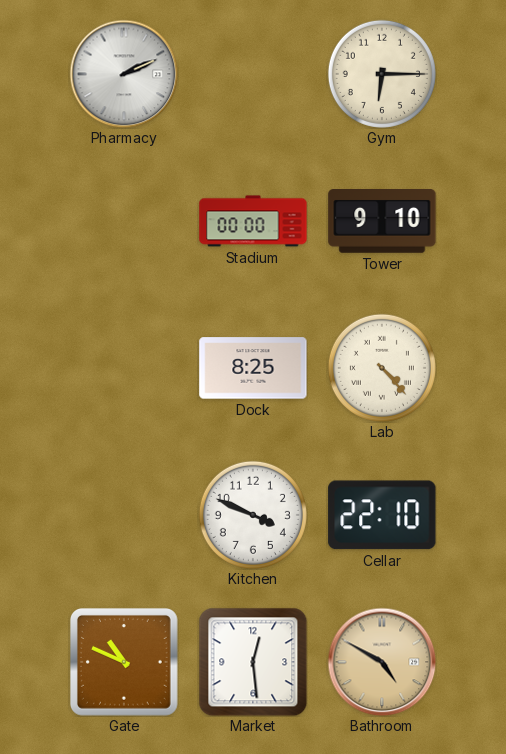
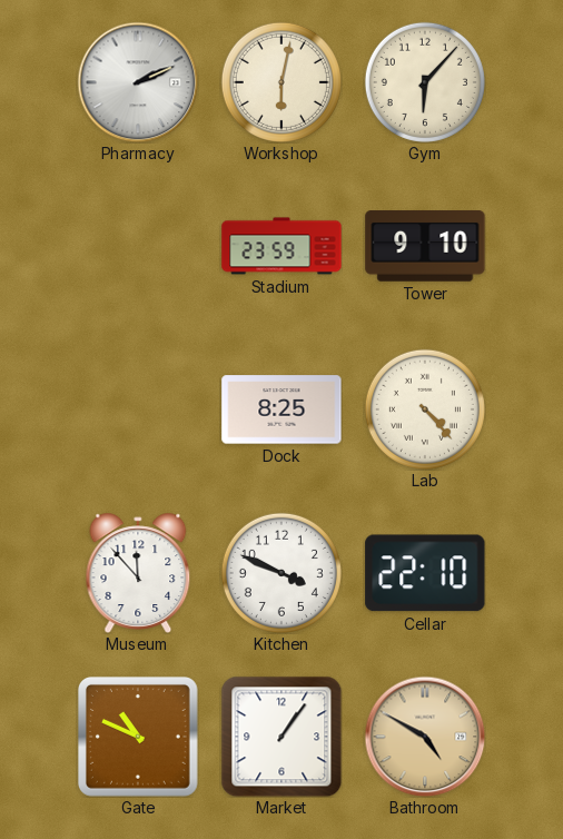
Workshop: none -> 6:02
Gym: 6:15 -> 6:07
Stadium: 00:00 -> 23:59
Museum: none -> 11:53
Market: 12:29 -> 1:06
